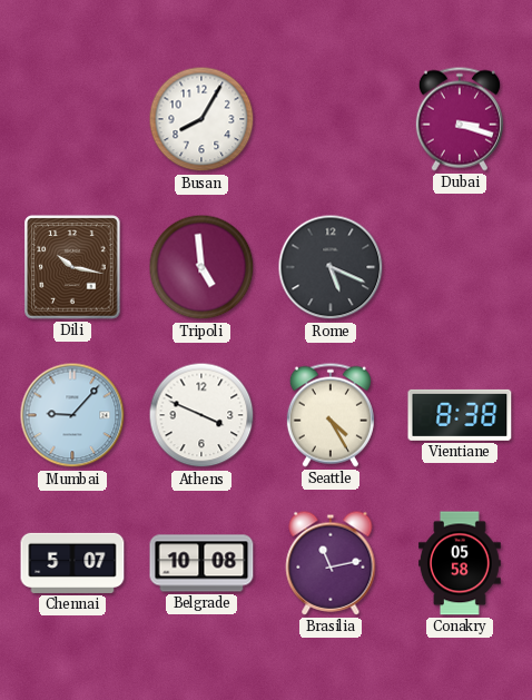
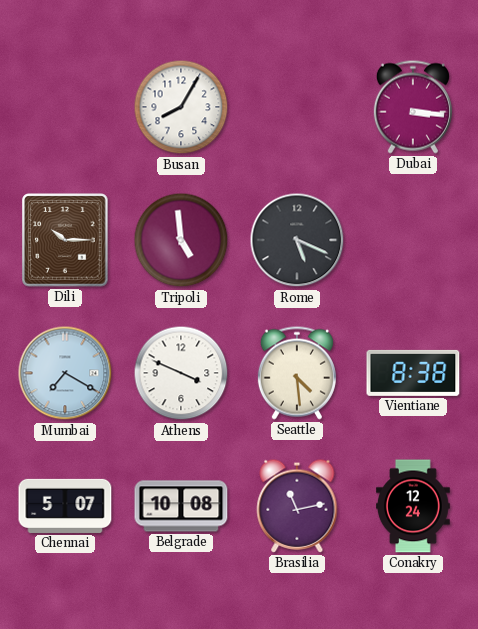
Dubai: 3:18 -> 3:16
Dili: 10:17 -> 10:15
Mumbai: 9:07 -> 7:20
Seattle: 4:25 -> 4:29
Conakry: 05:58 -> 12:24
